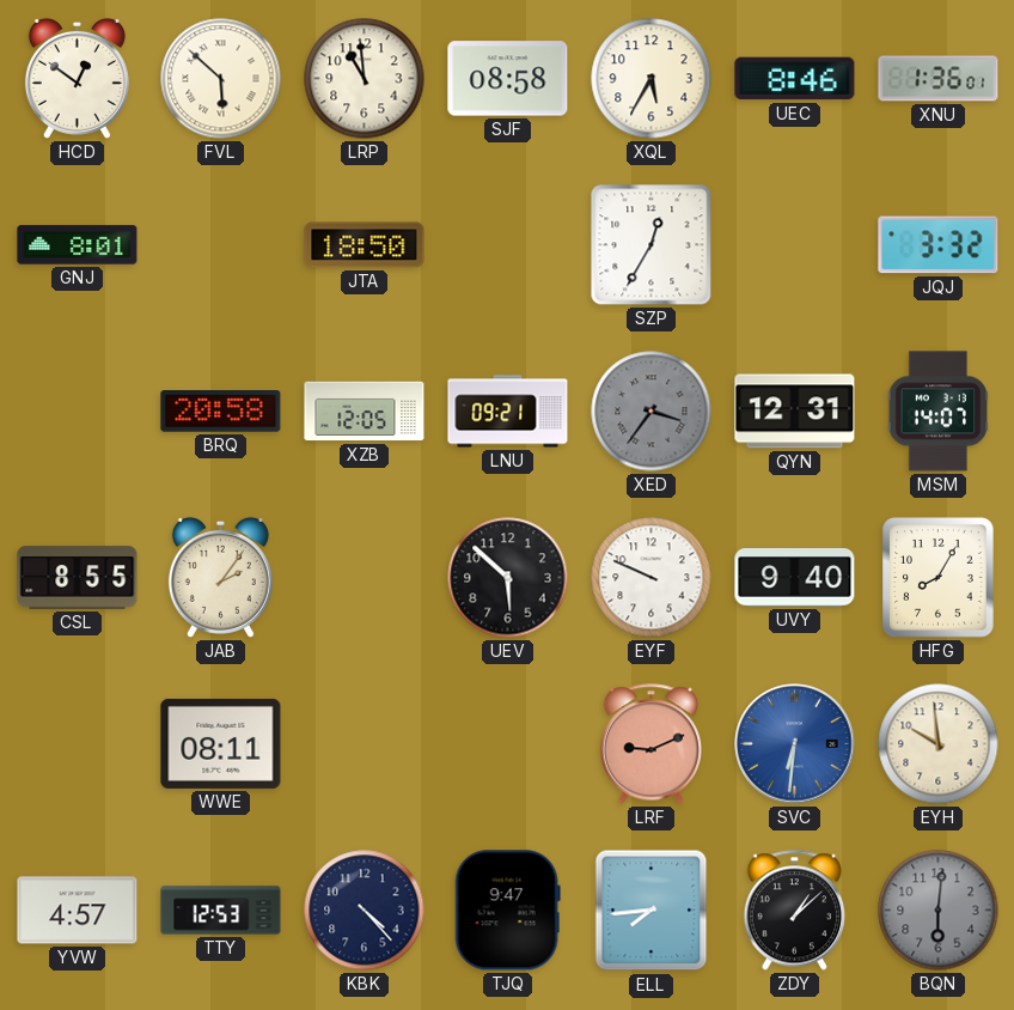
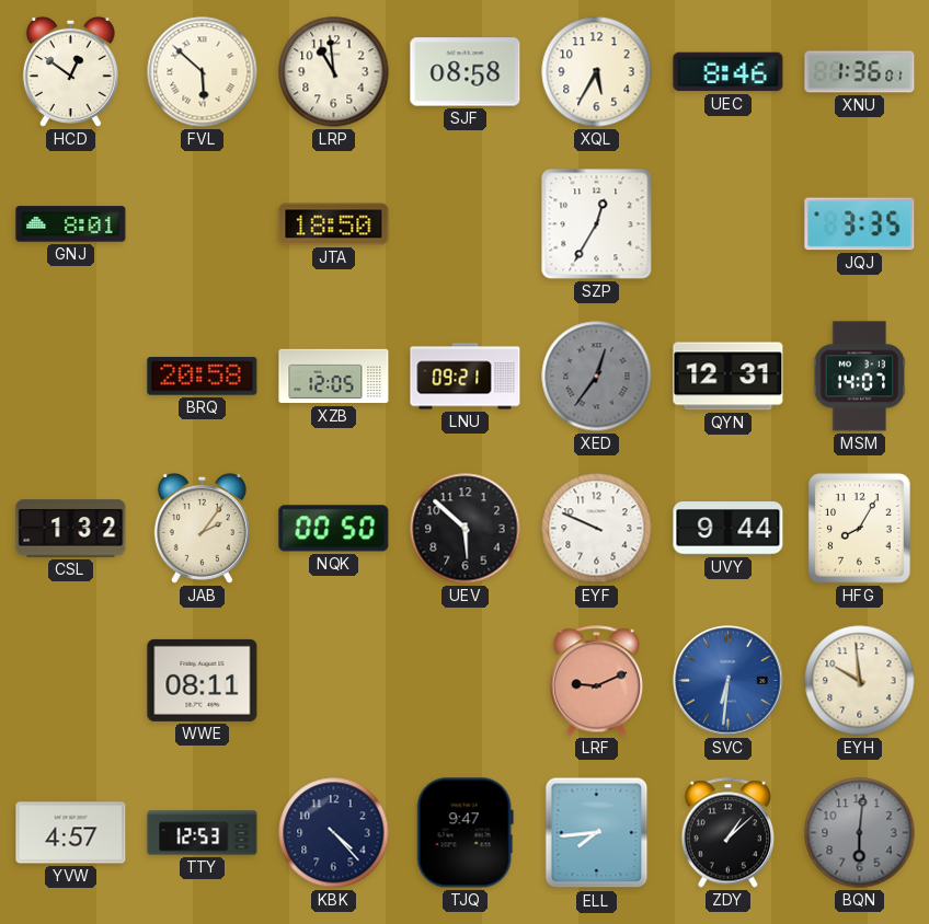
JQJ: 3:32 -> 3:35
XED: 3:36 -> 12:36
CSL: 8:55 -> 1:32
NQK: none -> 00:50
UVY: 9:40 -> 9:44
